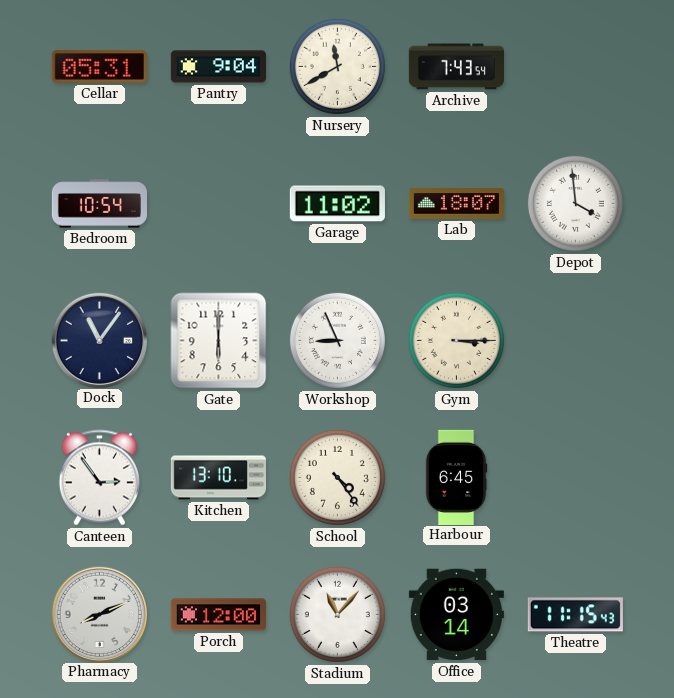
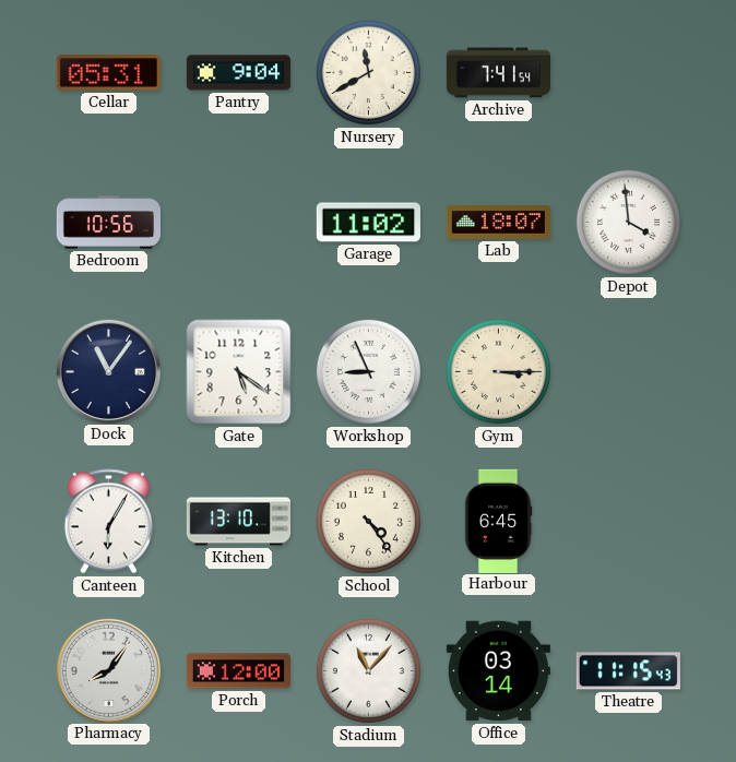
Archive: 7:43 -> 7:41
Bedroom: 10:54 -> 10:56
Gate: 6:00 -> 5:21
Canteen: 2:54 -> 6:05
Pharmacy: 8:11 -> 8:06
